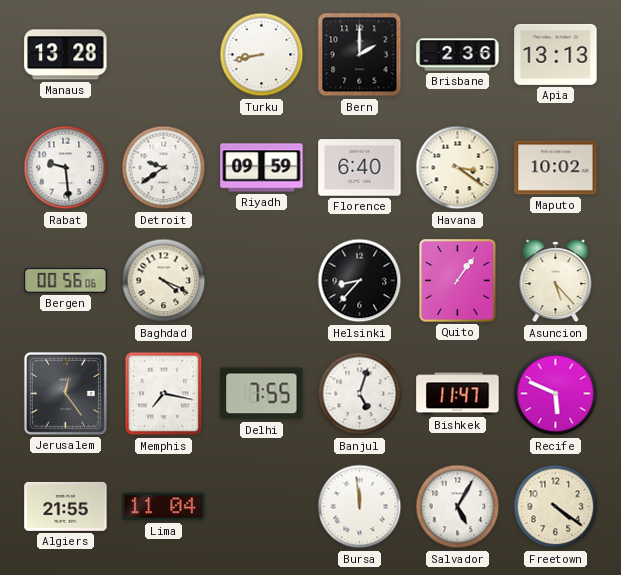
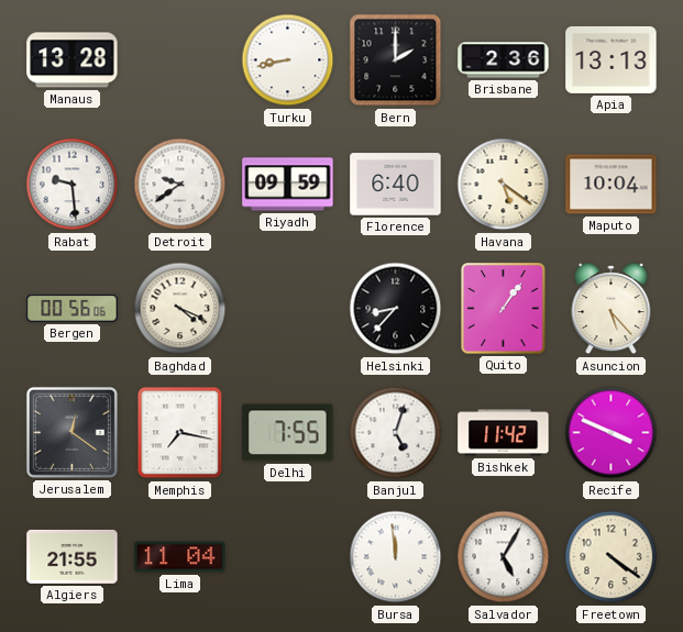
Havana: 3:21 -> 5:21
Maputo: 10:02 -> 10:04
Jerusalem: 12:24 -> 12:21
Bishkek: 11:47 -> 11:42
Recife: 5:49 -> 3:49
